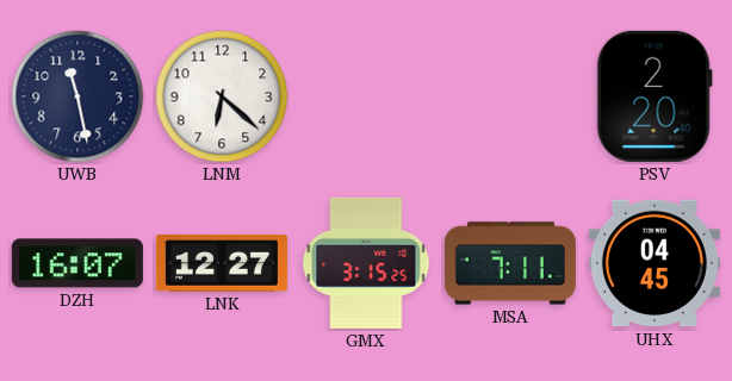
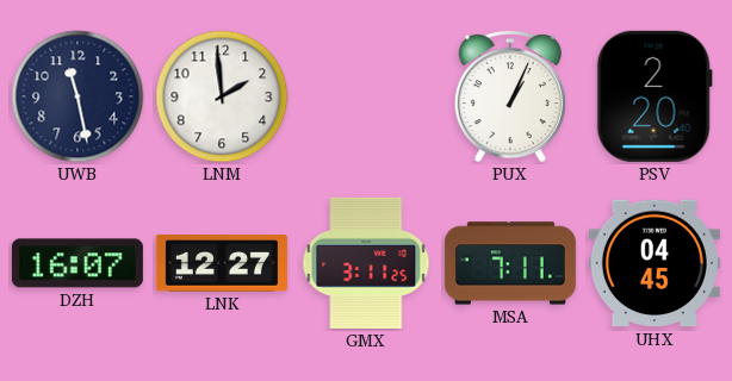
LNM: 6:22 -> 1:59
PUX: none -> 1:04
GMX: 3:15 -> 3:11
